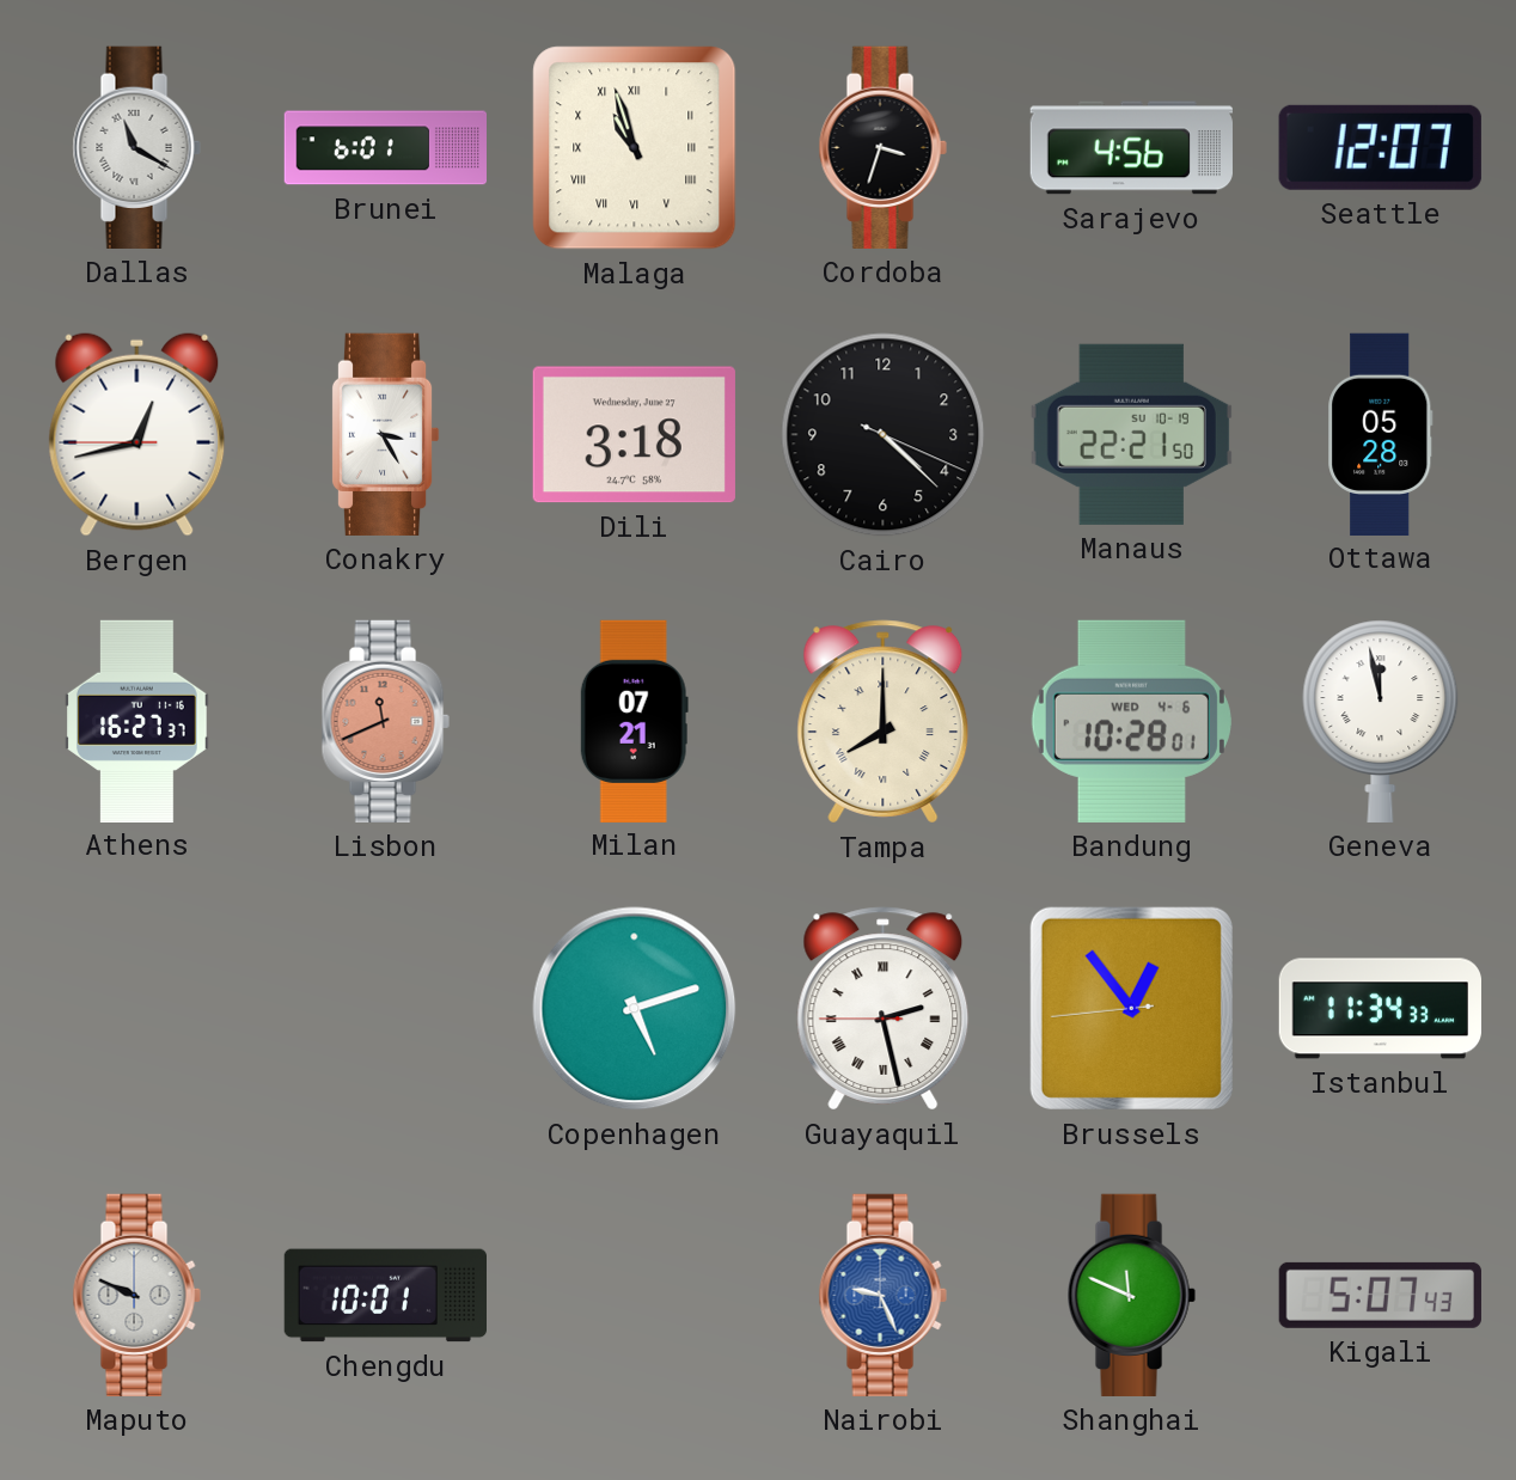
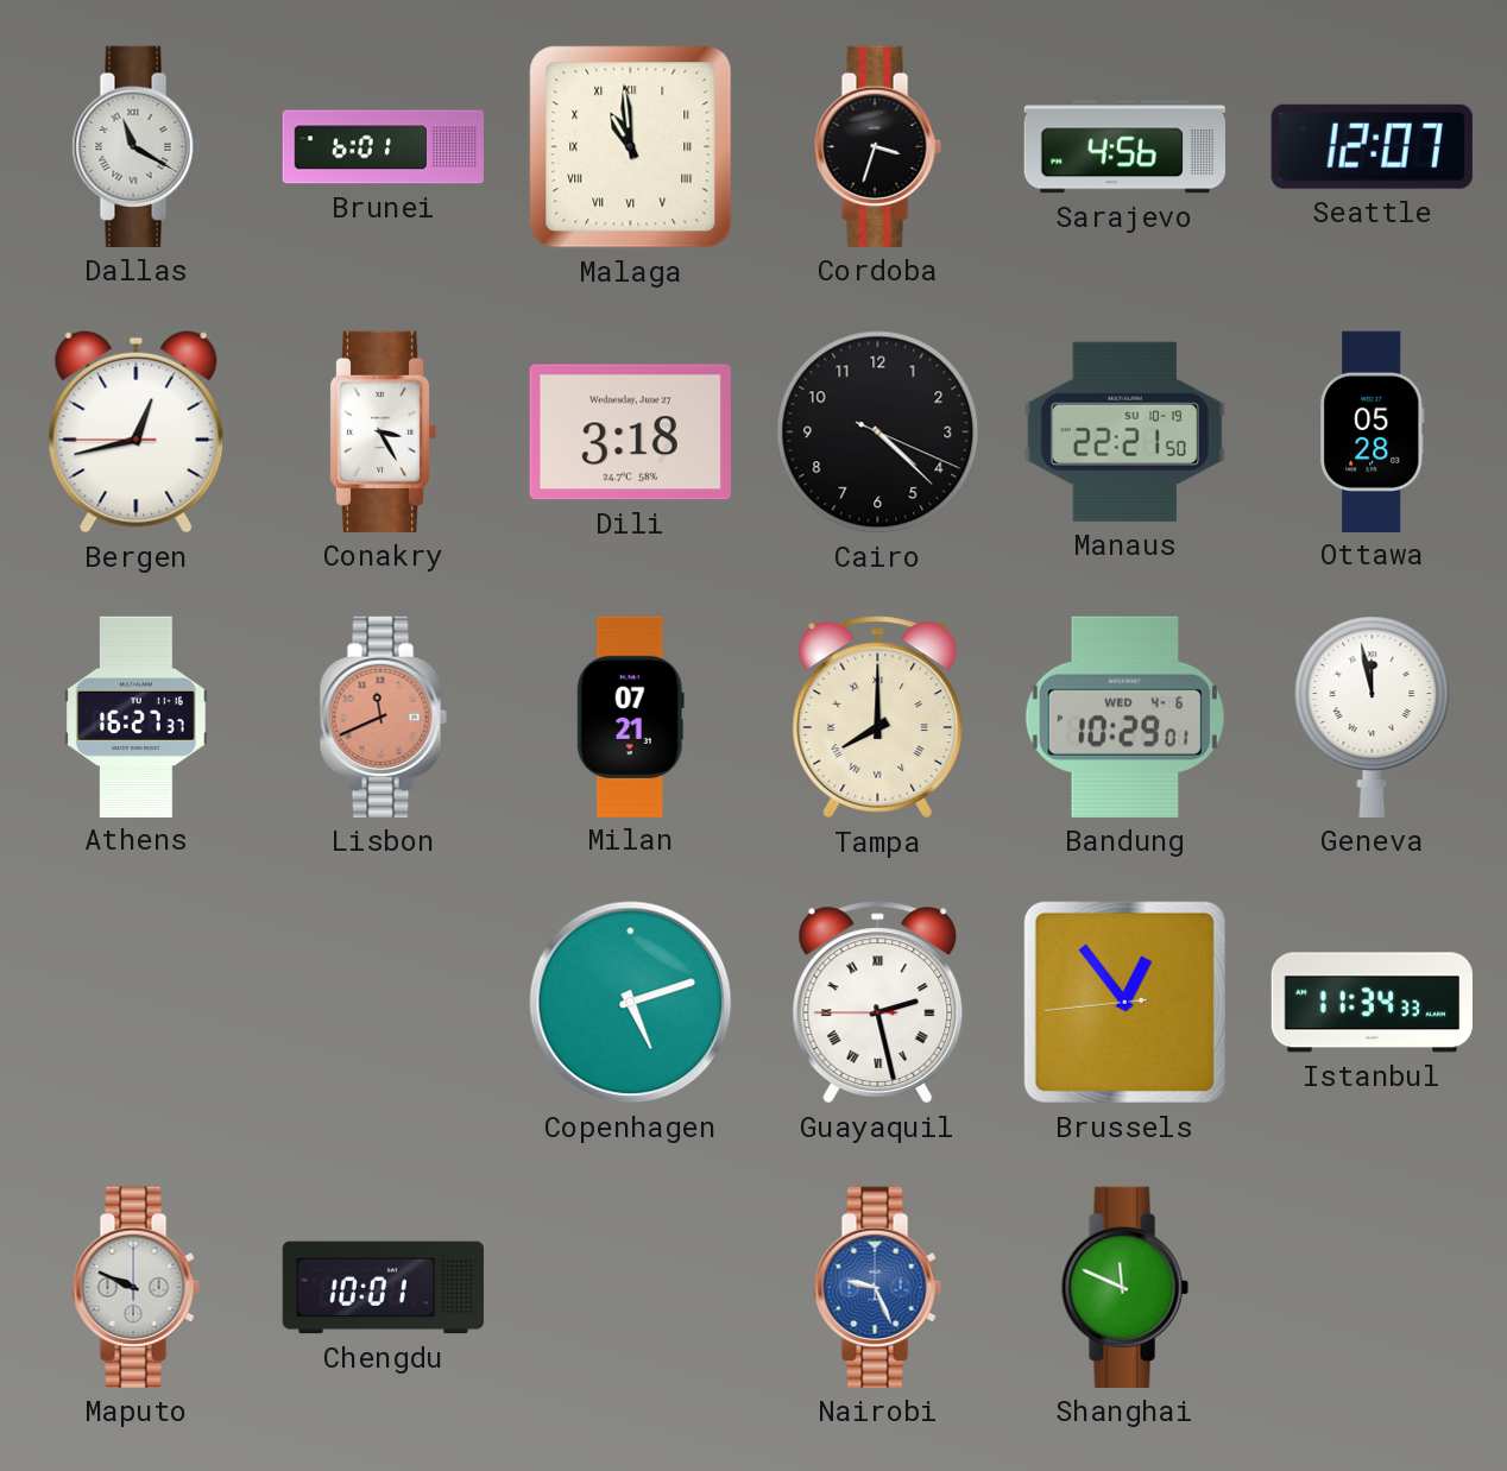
Malaga: 10:57 -> 10:59
Bandung: 10:28 -> 10:29
Kigali: 5:07 -> none
